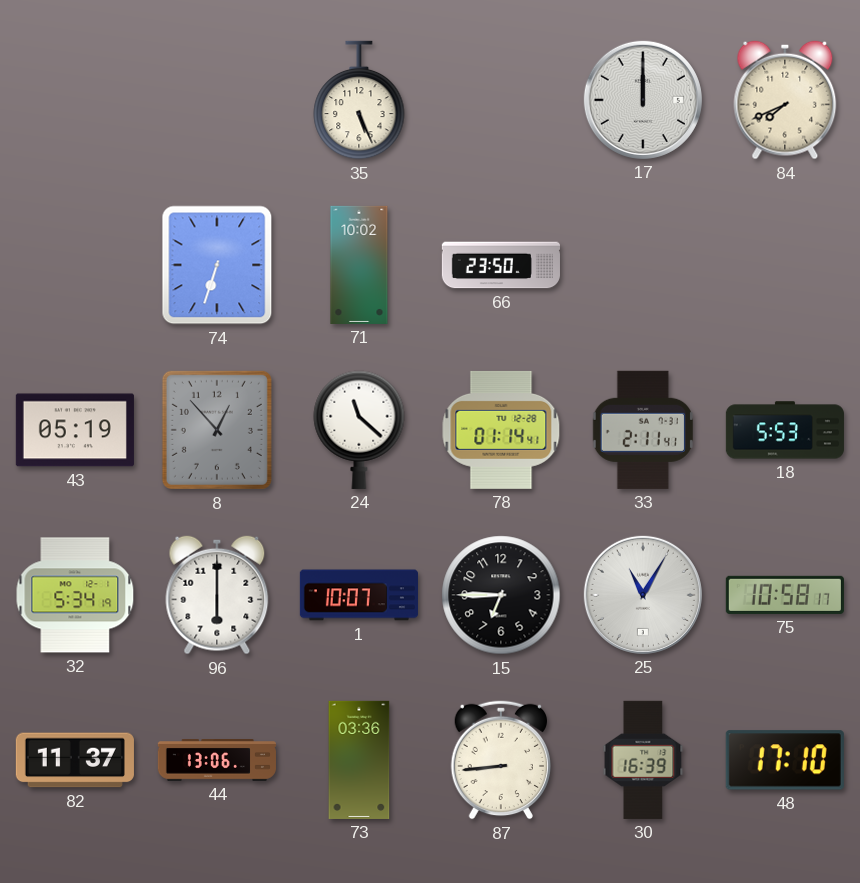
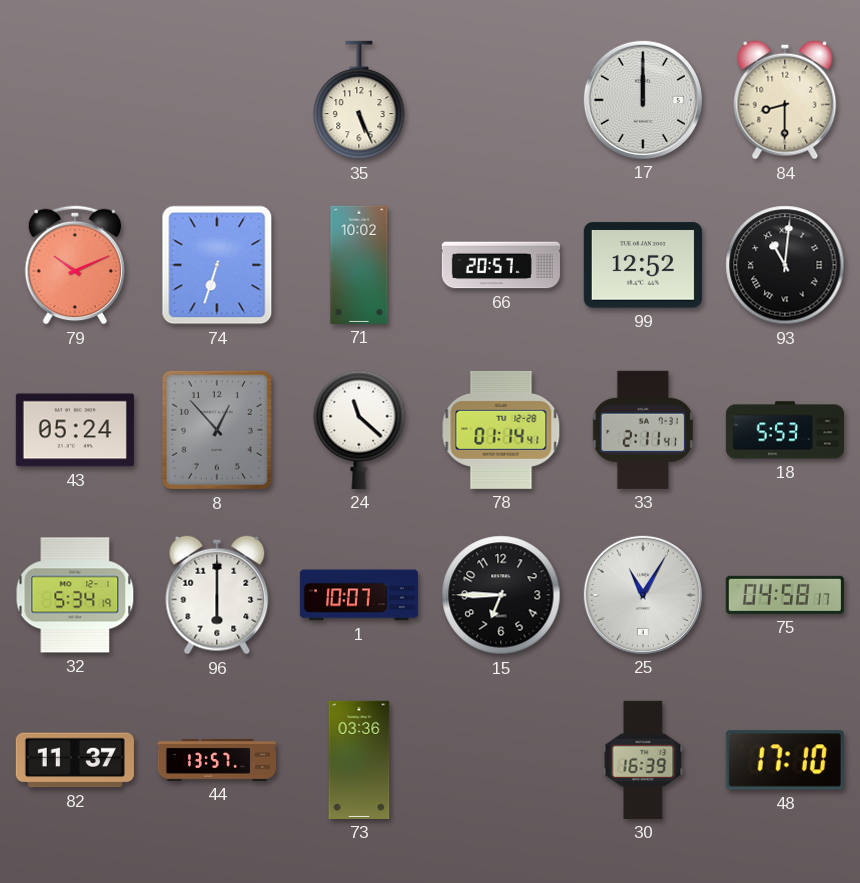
84: 7:41 -> 8:30
79: none -> 10:11
66: 23:50 -> 20:57
99: none -> 12:52
93: none -> 11:01
43: 05:19 -> 05:24
75: 10:58 -> 04:58
44: 13:06 -> 13:57
87: 8:44 -> none
